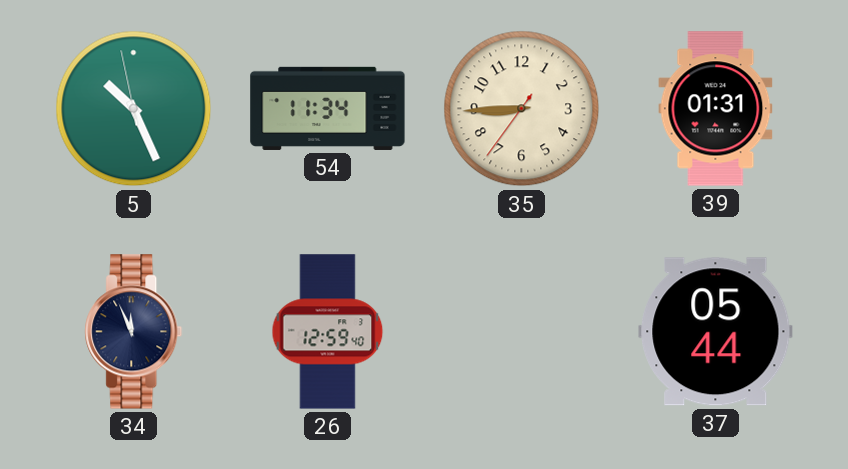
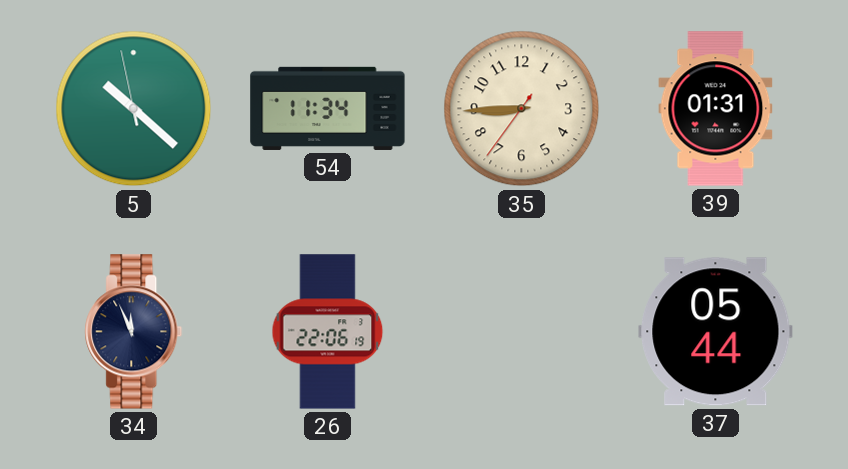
5: 10:25 -> 10:21
26: 12:59 -> 22:06
